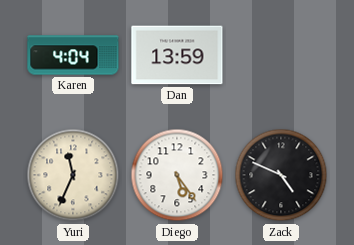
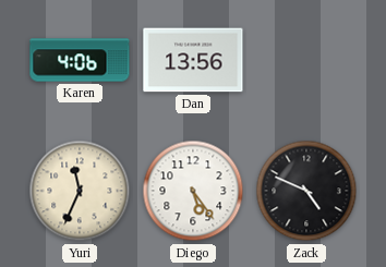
Karen: 4:04 -> 4:06
Dan: 13:59 -> 13:56
